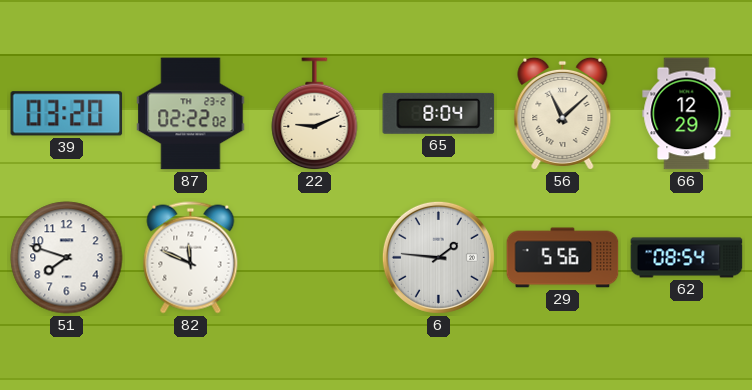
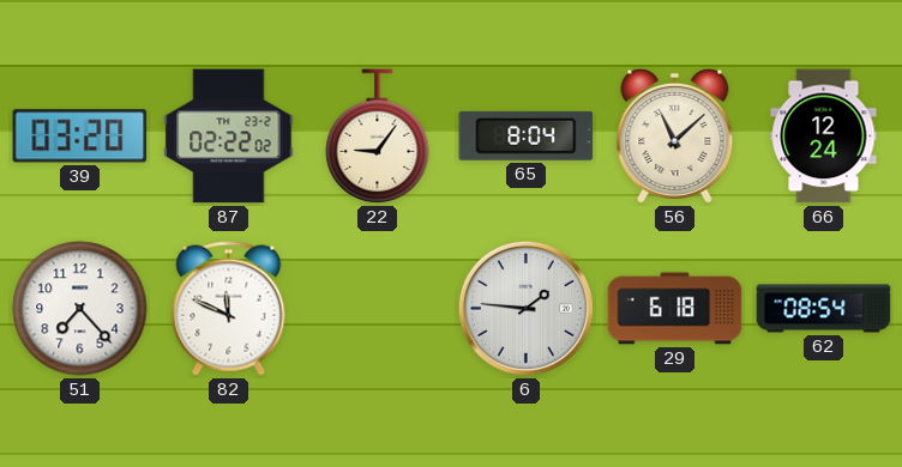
22: 9:11 -> 9:06
66: 12:29 -> 12:24
51: 7:48 -> 7:23
29: 5:56 -> 6:18
